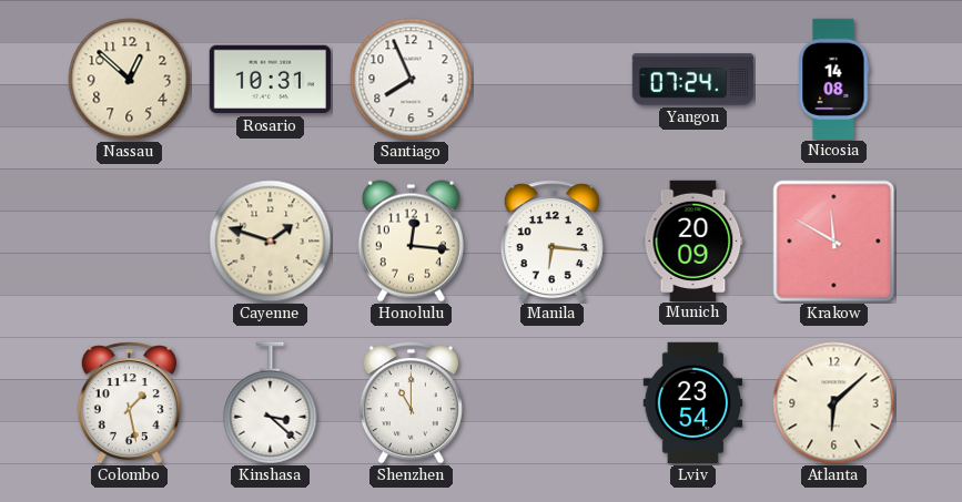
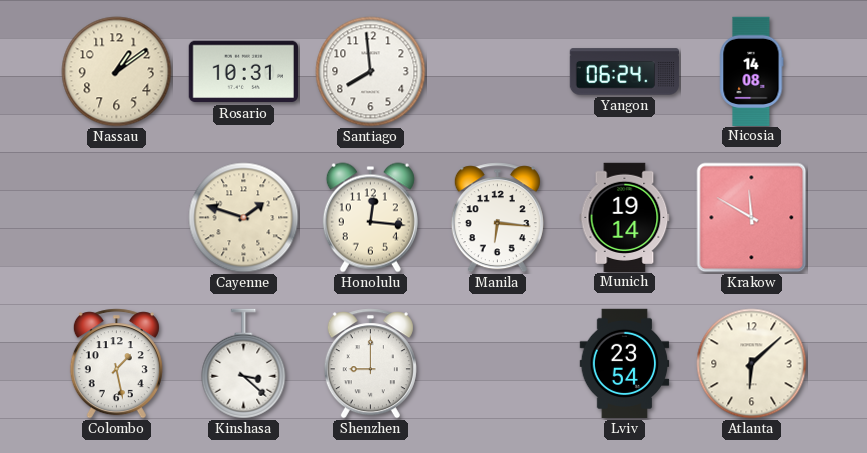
Nassau: 12:52 -> 1:09
Santiago: 7:56 -> 7:59
Yangon: 07:24 -> 06:24
Munich: 20:09 -> 19:14
Shenzhen: 11:00 -> 9:00
